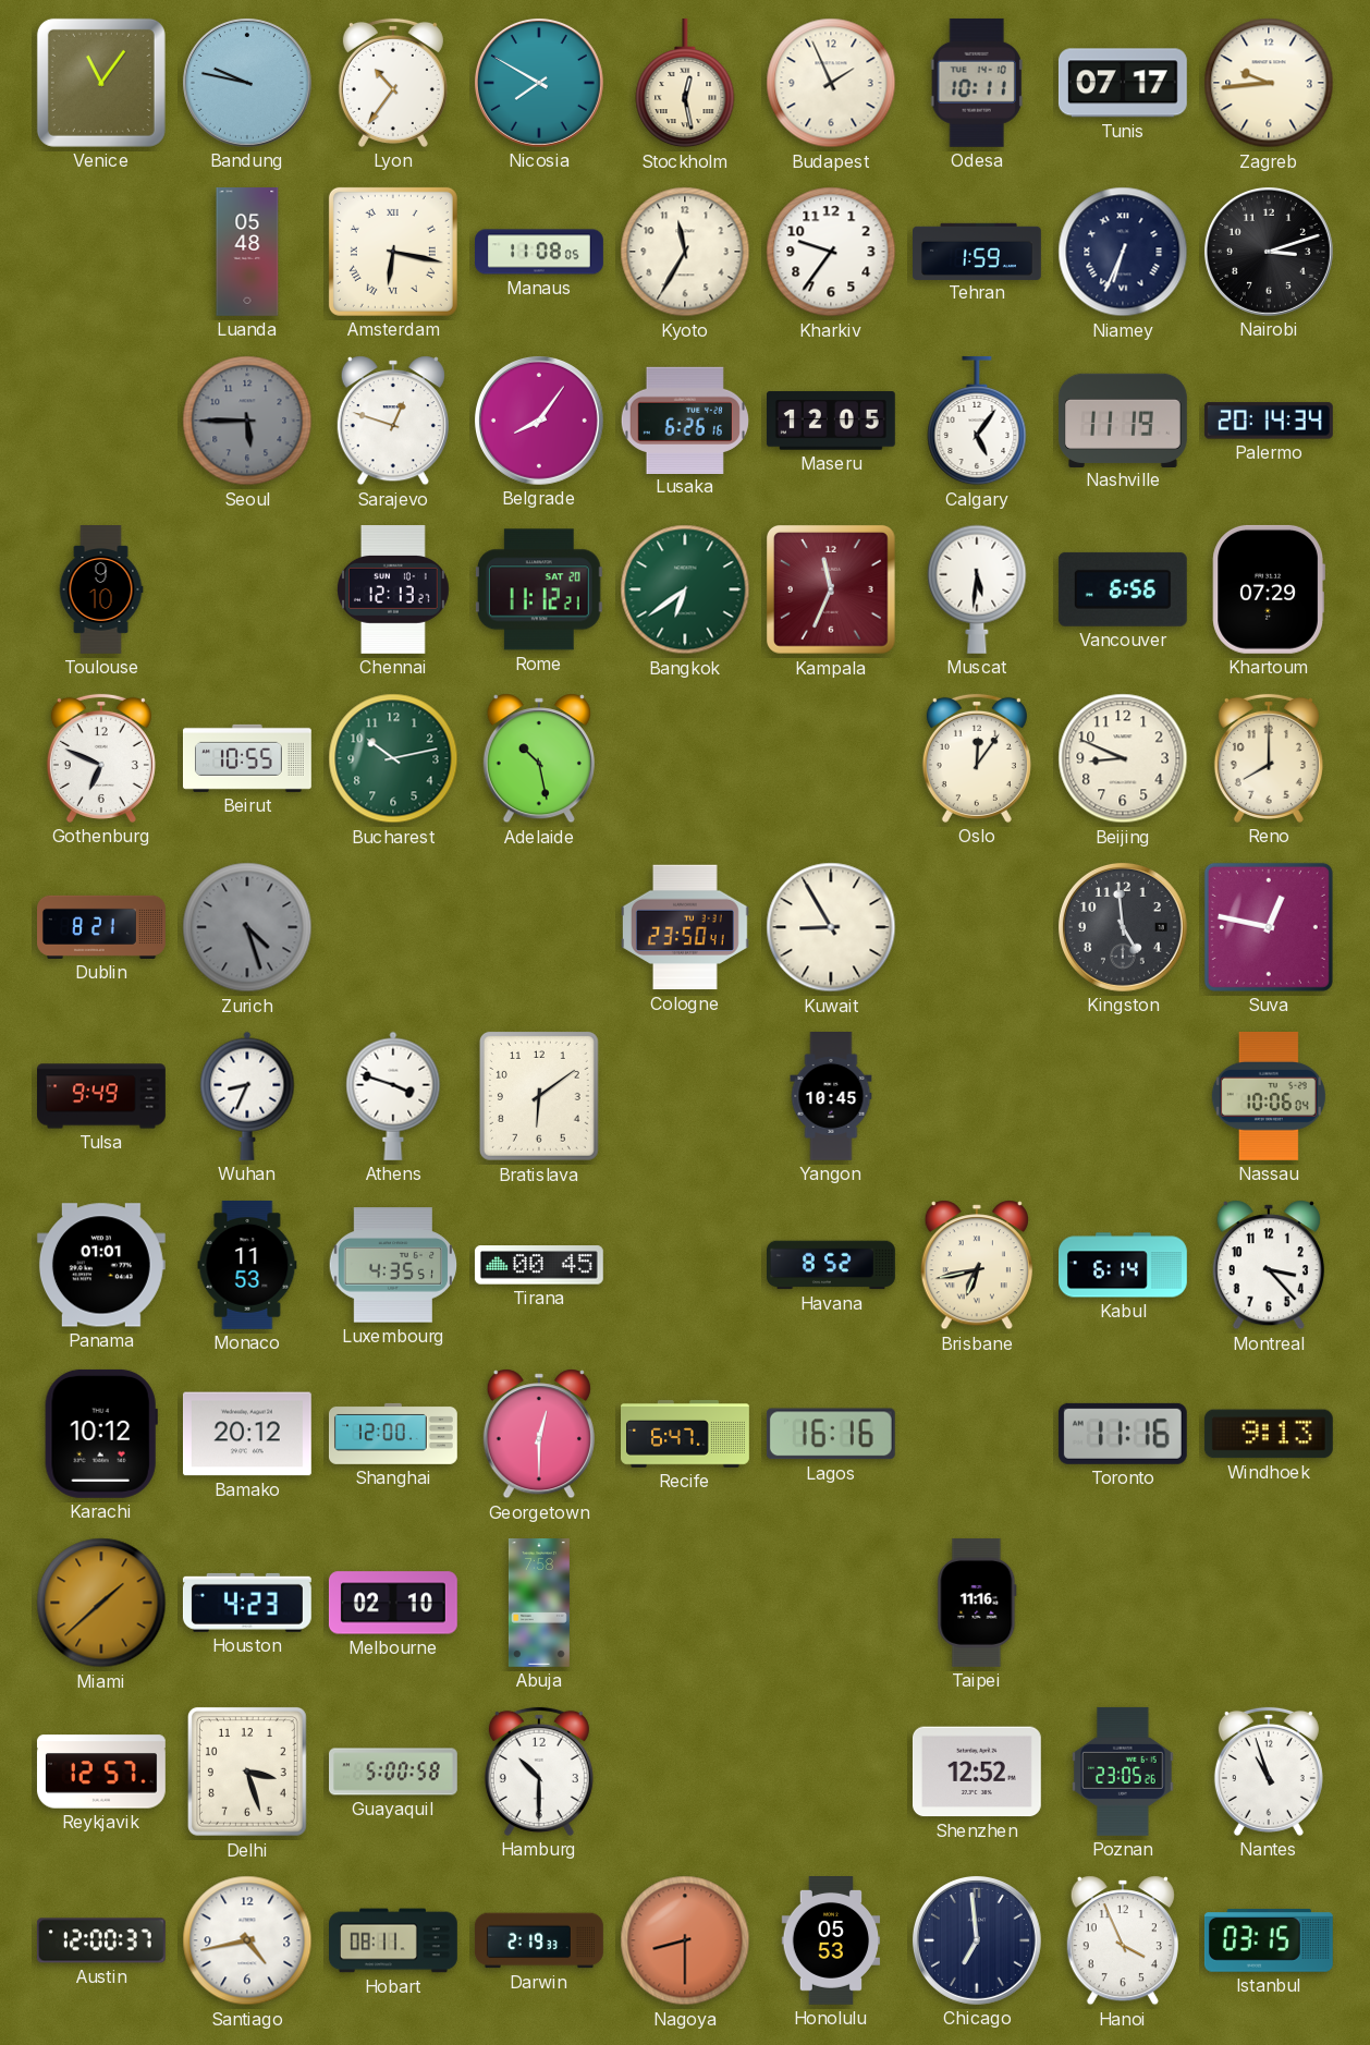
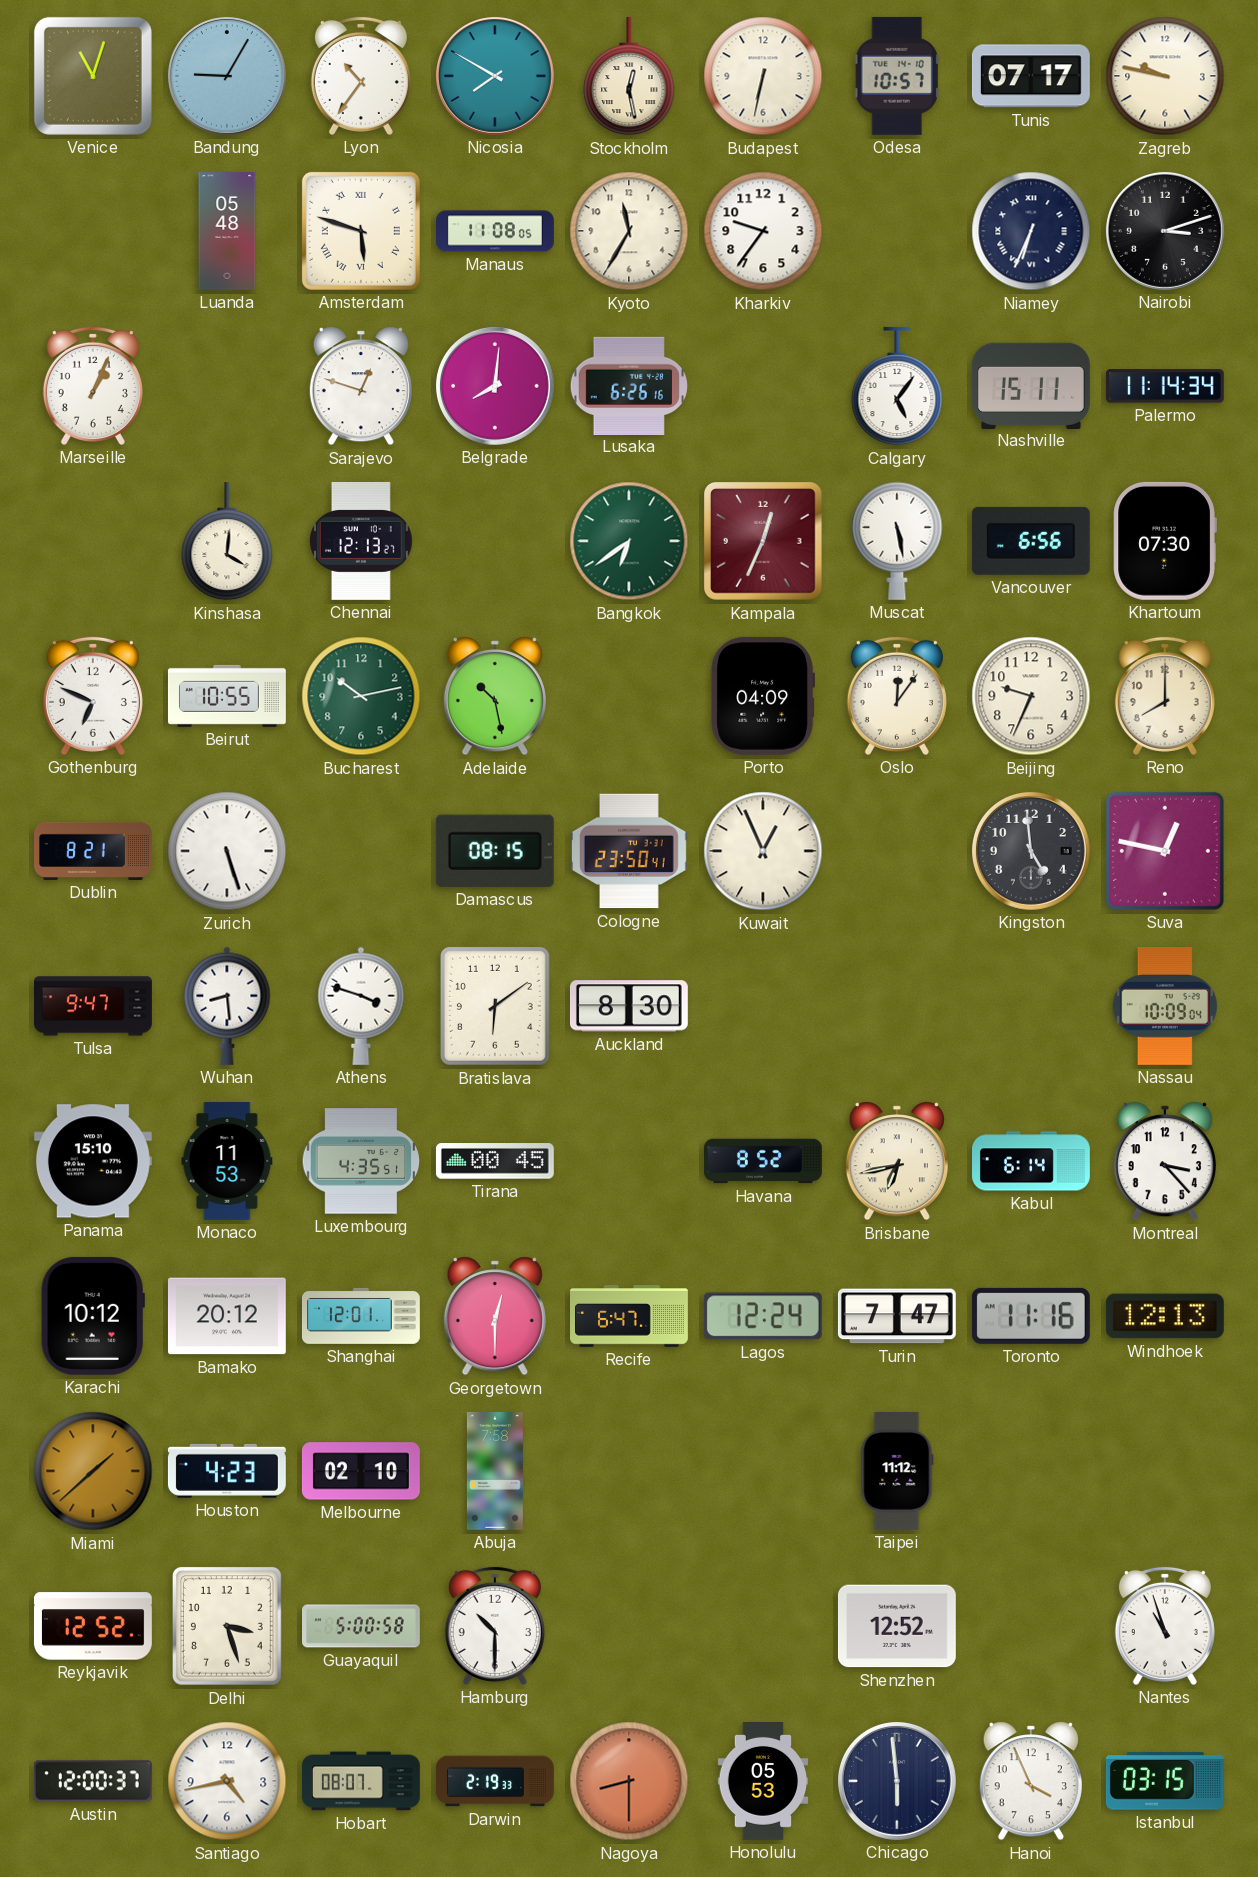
Venice: 11:06 -> 11:03
Bandung: 9:47 -> 9:05
Budapest: 1:56 -> 6:32
Odesa: 10:11 -> 10:57
Zagreb: 9:44 -> 9:47
Amsterdam: 6:17 -> 5:48
Tehran: 1:59 -> none
Marseille: none -> 1:04
Seoul: 5:45 -> none
Belgrade: 8:06 -> 8:01
Maseru: 12:05 -> none
Nashville: 11:19 -> 15:11
Palermo: 20:14 -> 11:14
Toulouse: 9:10 -> none
Kinshasa: none -> 4:01
Rome: 11:12 -> none
Kampala: 11:34 -> 12:34
Muscat: 5:31 -> 5:28
Khartoum: 07:29 -> 07:30
Porto: none -> 04:09
Beijing: 8:49 -> 9:34
Zurich: 4:27 -> 5:27
Zurich dial: grey -> white
Damascus: none -> 08:15
Kuwait: 8:55 -> 12:56
Tulsa: 9:49 -> 9:47
Wuhan: 8:34 -> 8:29
Auckland: none -> 8:30
Yangon: 10:45 -> none
Nassau: 10:06 -> 10:09
Panama: 01:01 -> 15:10
Shanghai: 12:00 -> 12:01
Lagos: 16:16 -> 12:24
Turin: none -> 7:47
Windhoek: 9:13 -> 12:13
Taipei: 11:16 -> 11:12
Reykjavik: 12:57 -> 12:52
Poznan: 23:05 -> none
Hobart: 08:11 -> 08:07
Chicago: 6:59 -> 5:59
